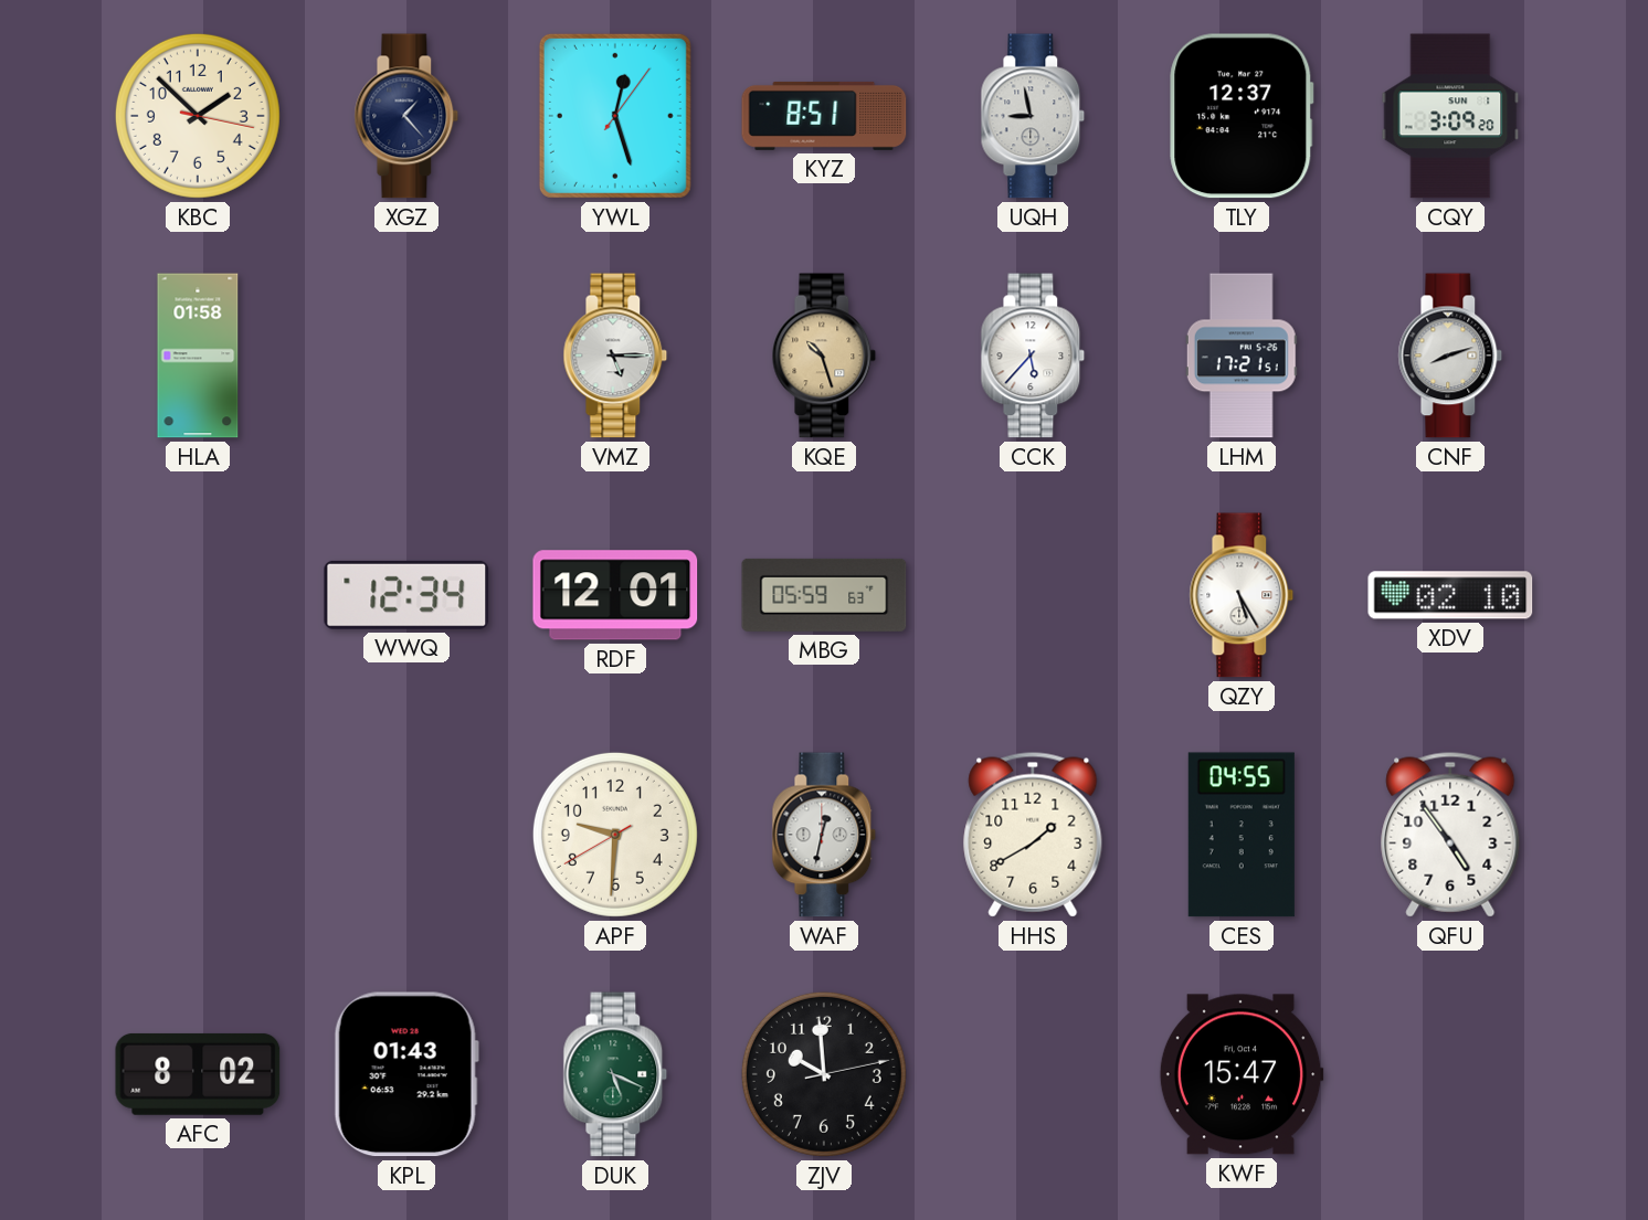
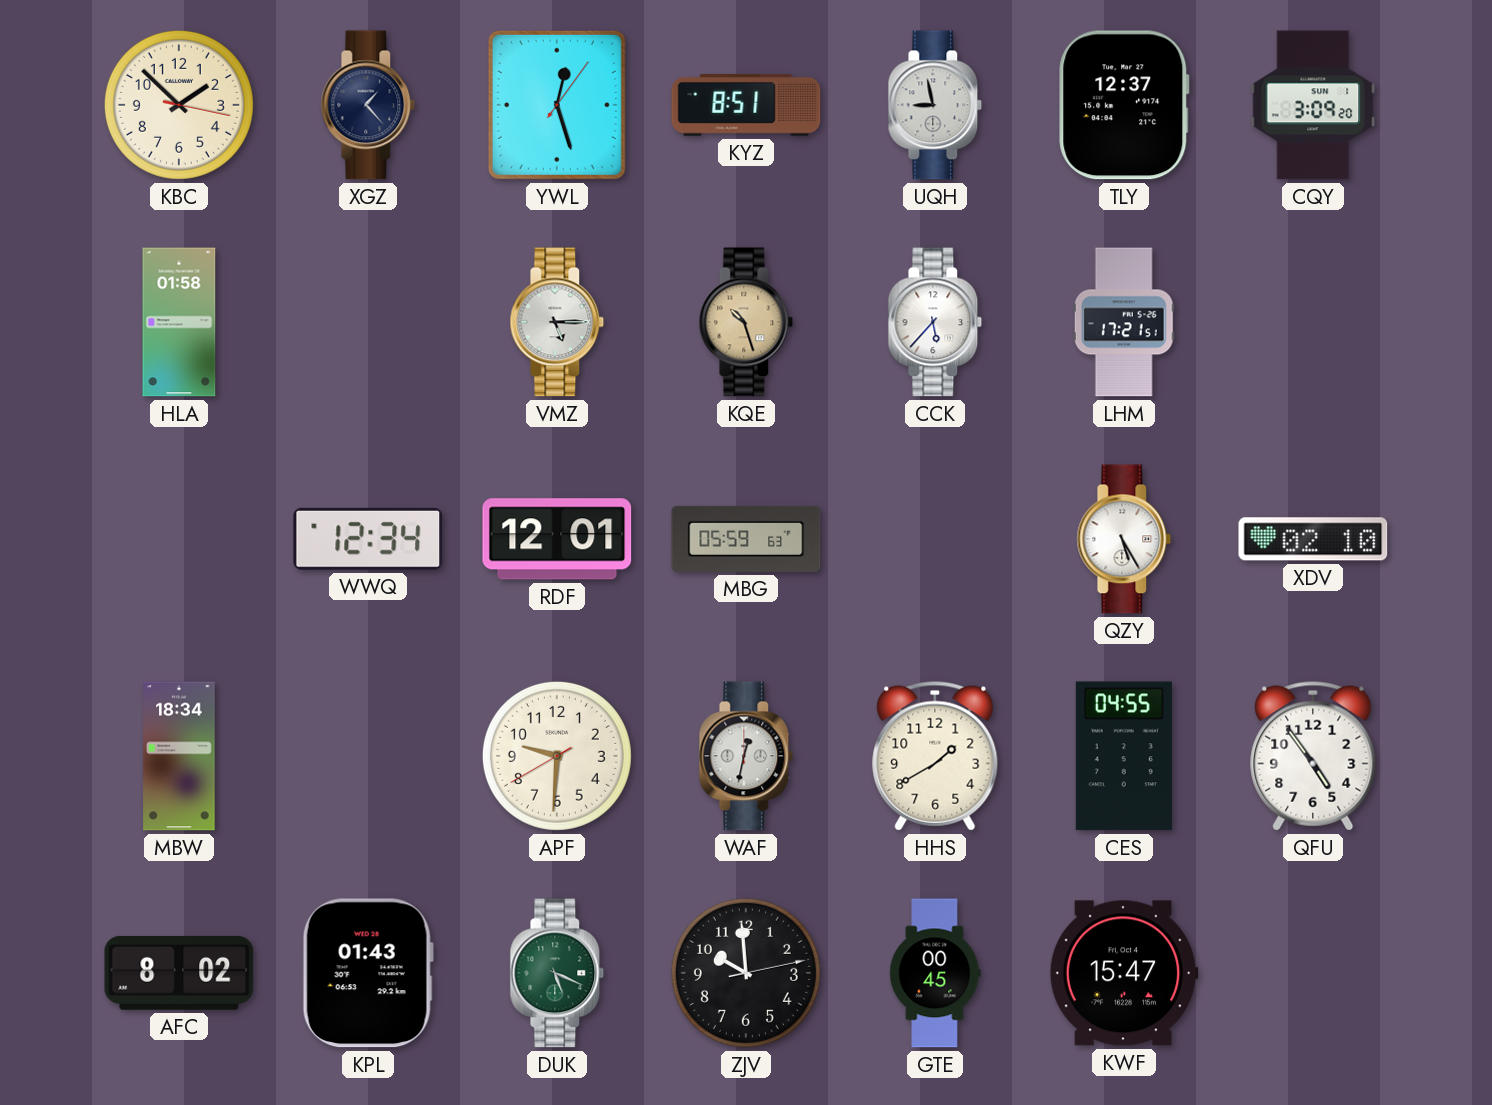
CNF: 8:12 -> none
MBW: none -> 18:34
GTE: none -> 00:45
